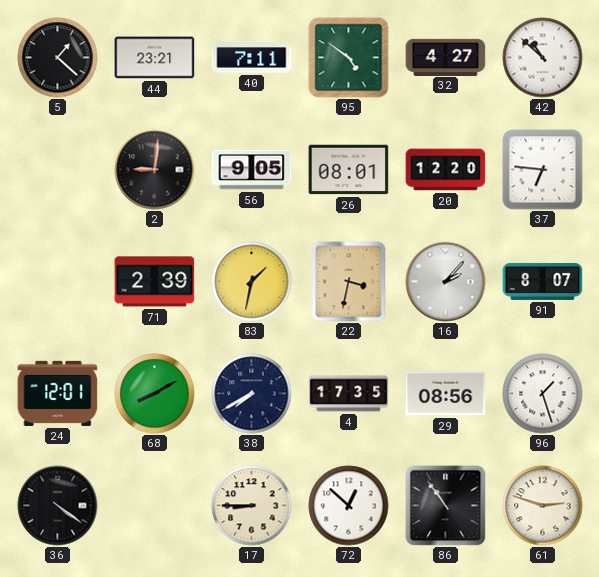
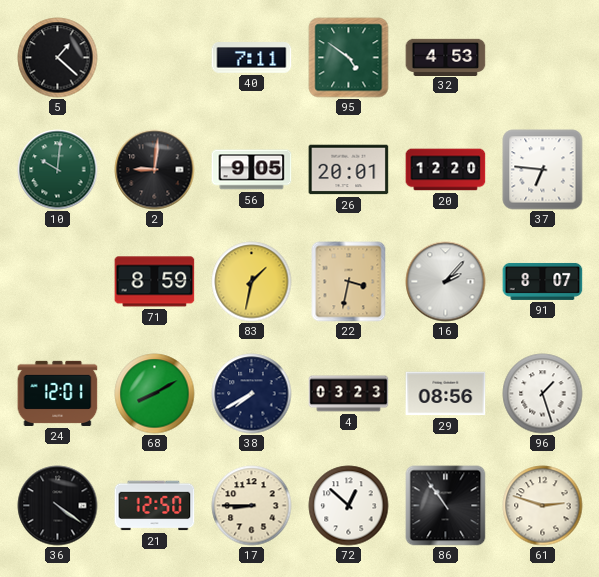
44: 23:21 -> none
32: 4:27 -> 4:53
42: 10:52 -> none
10: none -> 10:01
26: 08:01 -> 20:01
71: 2:39 -> 8:59
4: 17:35 -> 03:23
21: none -> 12:50
